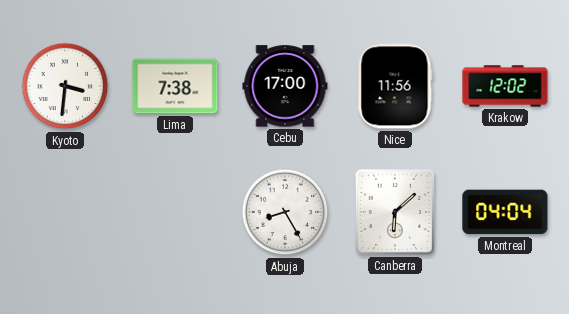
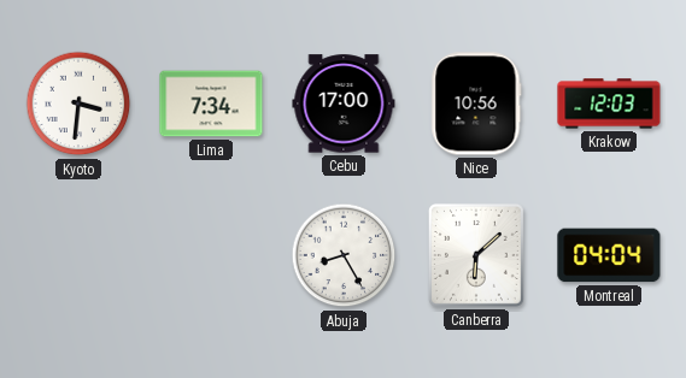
Lima: 7:38 -> 7:34
Nice: 11:56 -> 10:56
Krakow: 12:02 -> 12:03
